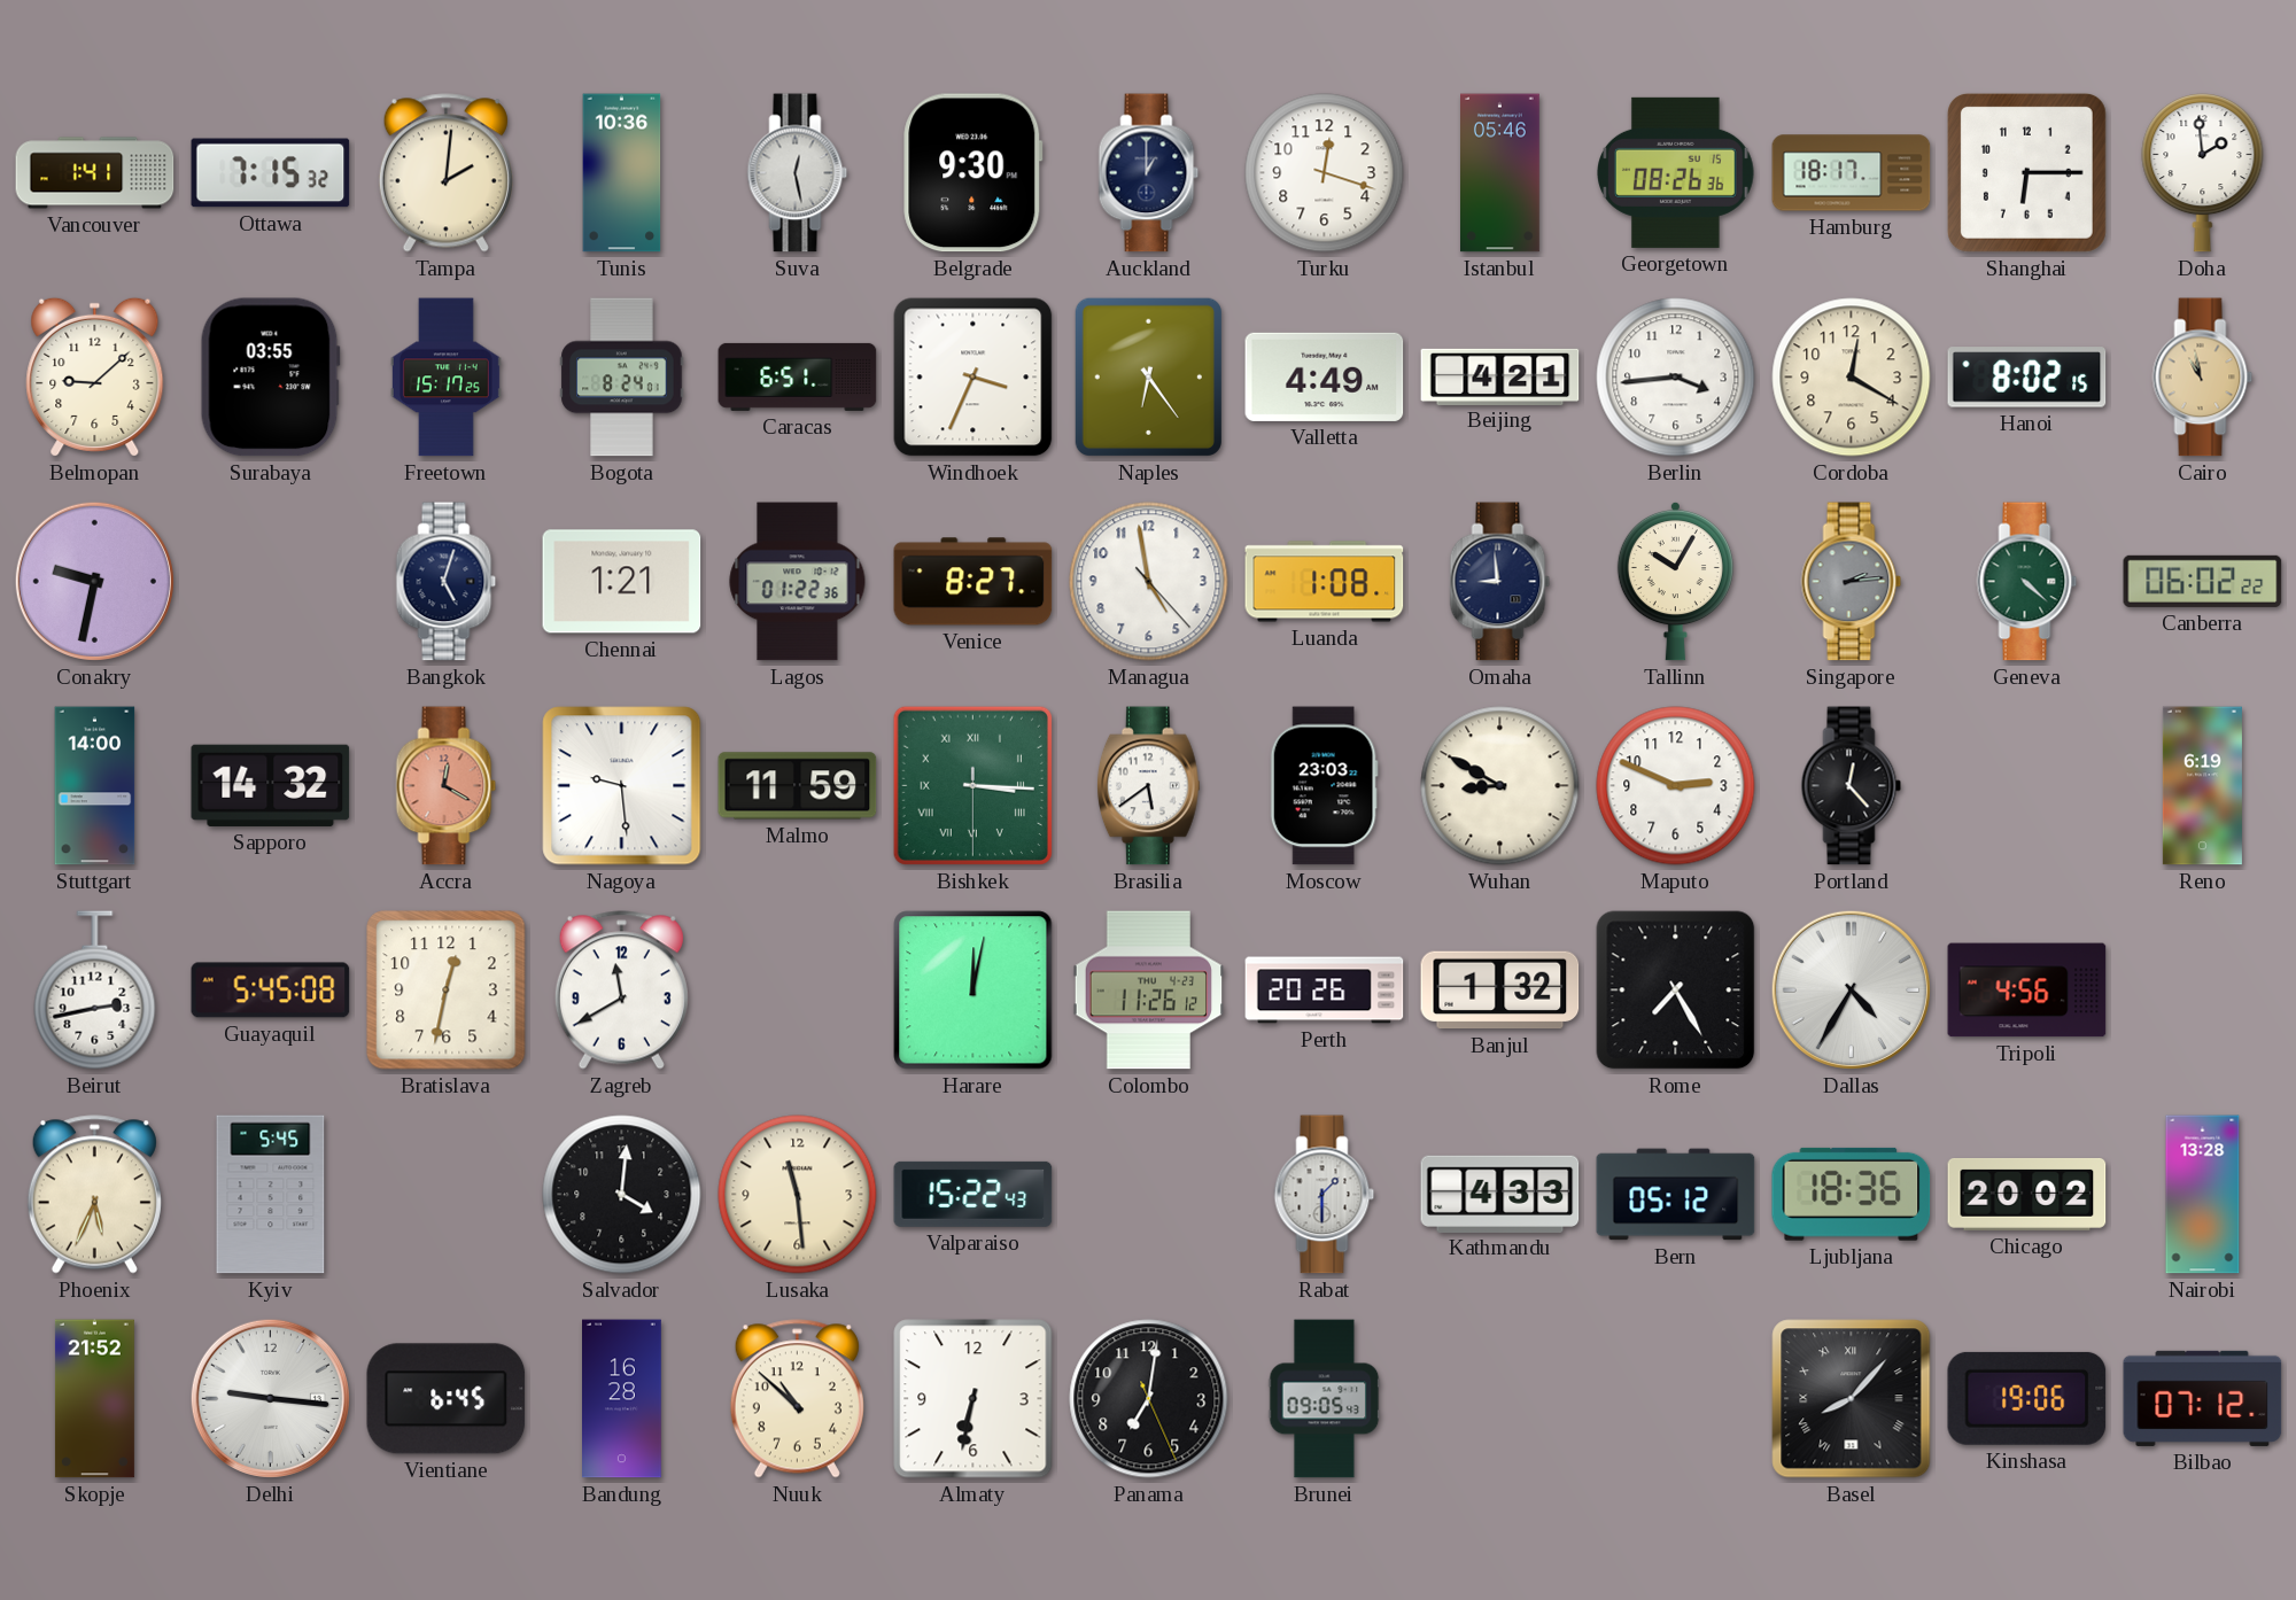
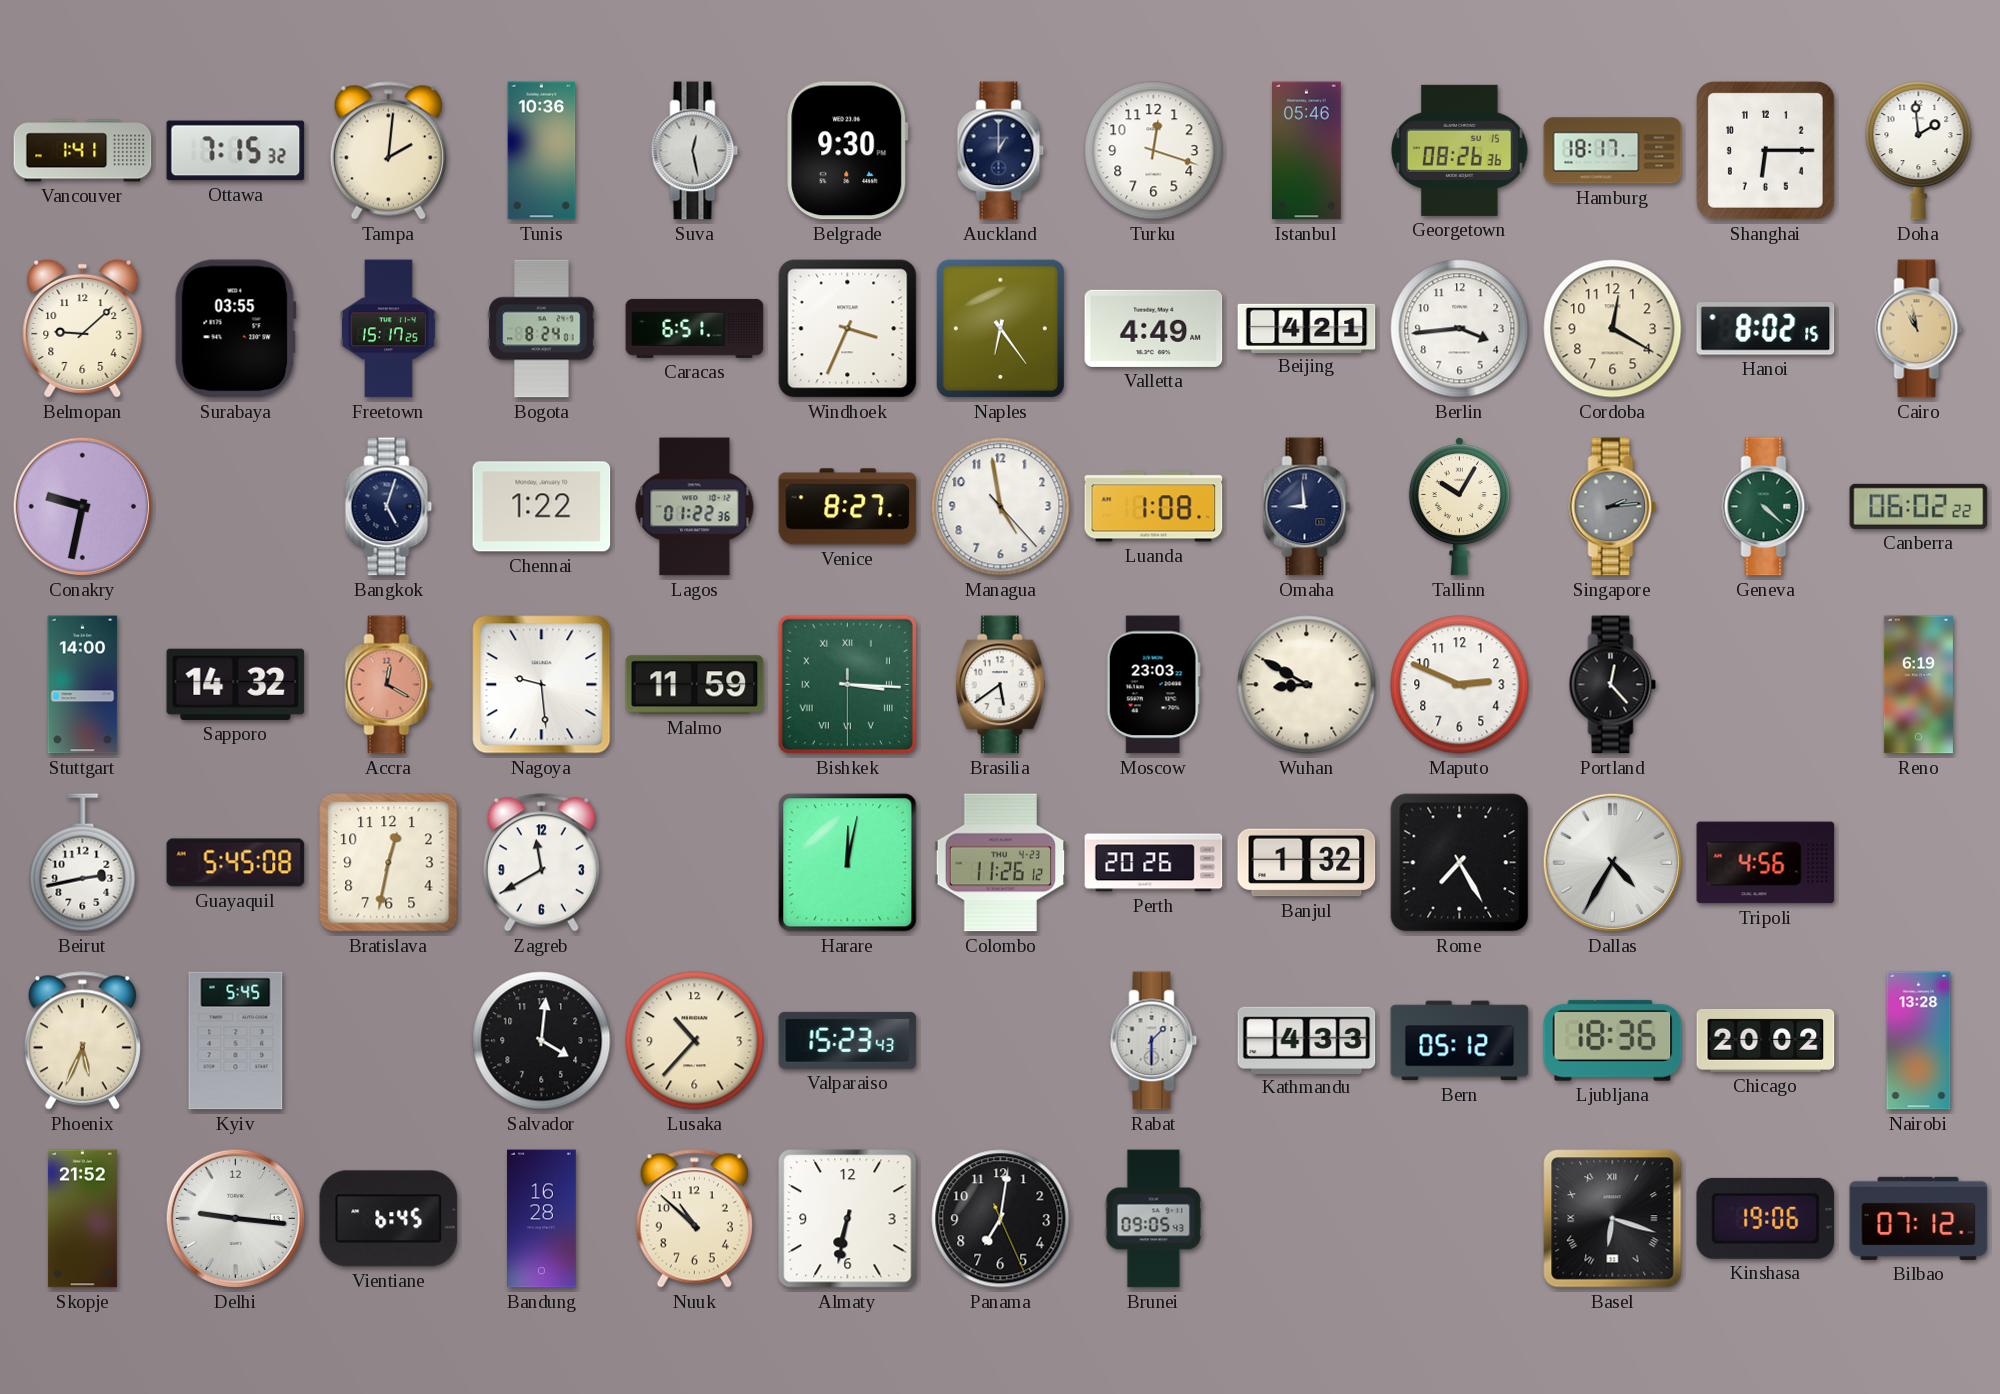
Chennai: 1:21 -> 1:22
Lusaka: 11:29 -> 10:37
Valparaiso: 15:22 -> 15:23
Basel: 8:07 -> 6:18
